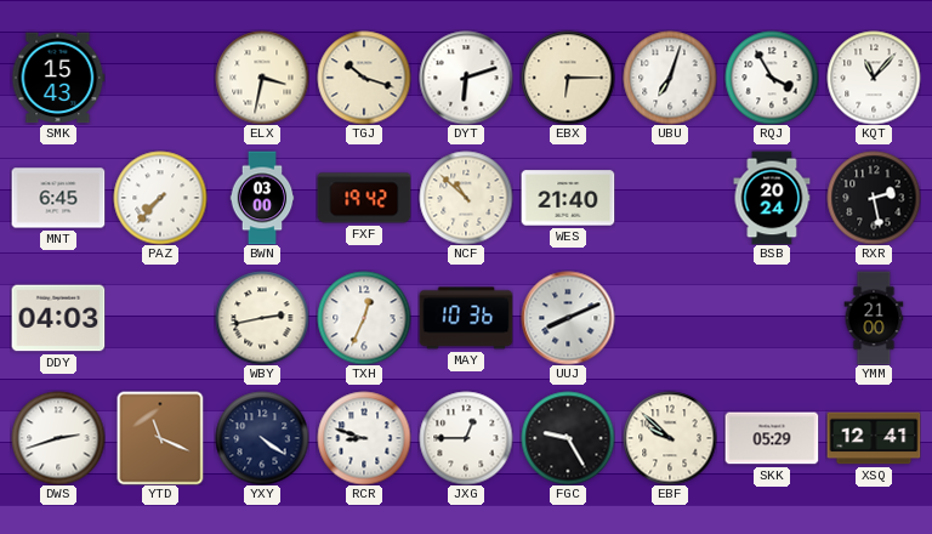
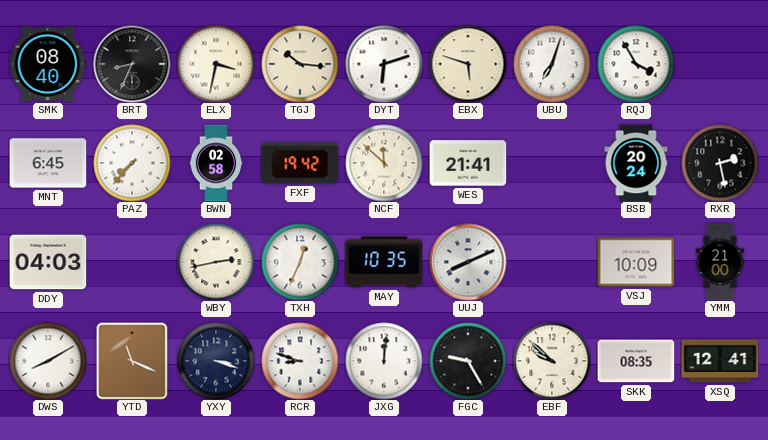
SMK: 15:43 -> 08:40
BRT: none -> 8:34
TGJ: 10:18 -> 10:16
EBX: 6:15 -> 5:48
KQT: 11:07 -> none
BWN: 03:00 -> 02:58
NCF: 10:52 -> 11:52
WES: 21:40 -> 21:41
MAY: 10:36 -> 10:35
VSJ: none -> 10:09
DWS: 2:42 -> 8:10
YXY: 4:21 -> 3:18
JXG: 12:45 -> 12:01
SKK: 05:29 -> 08:35
